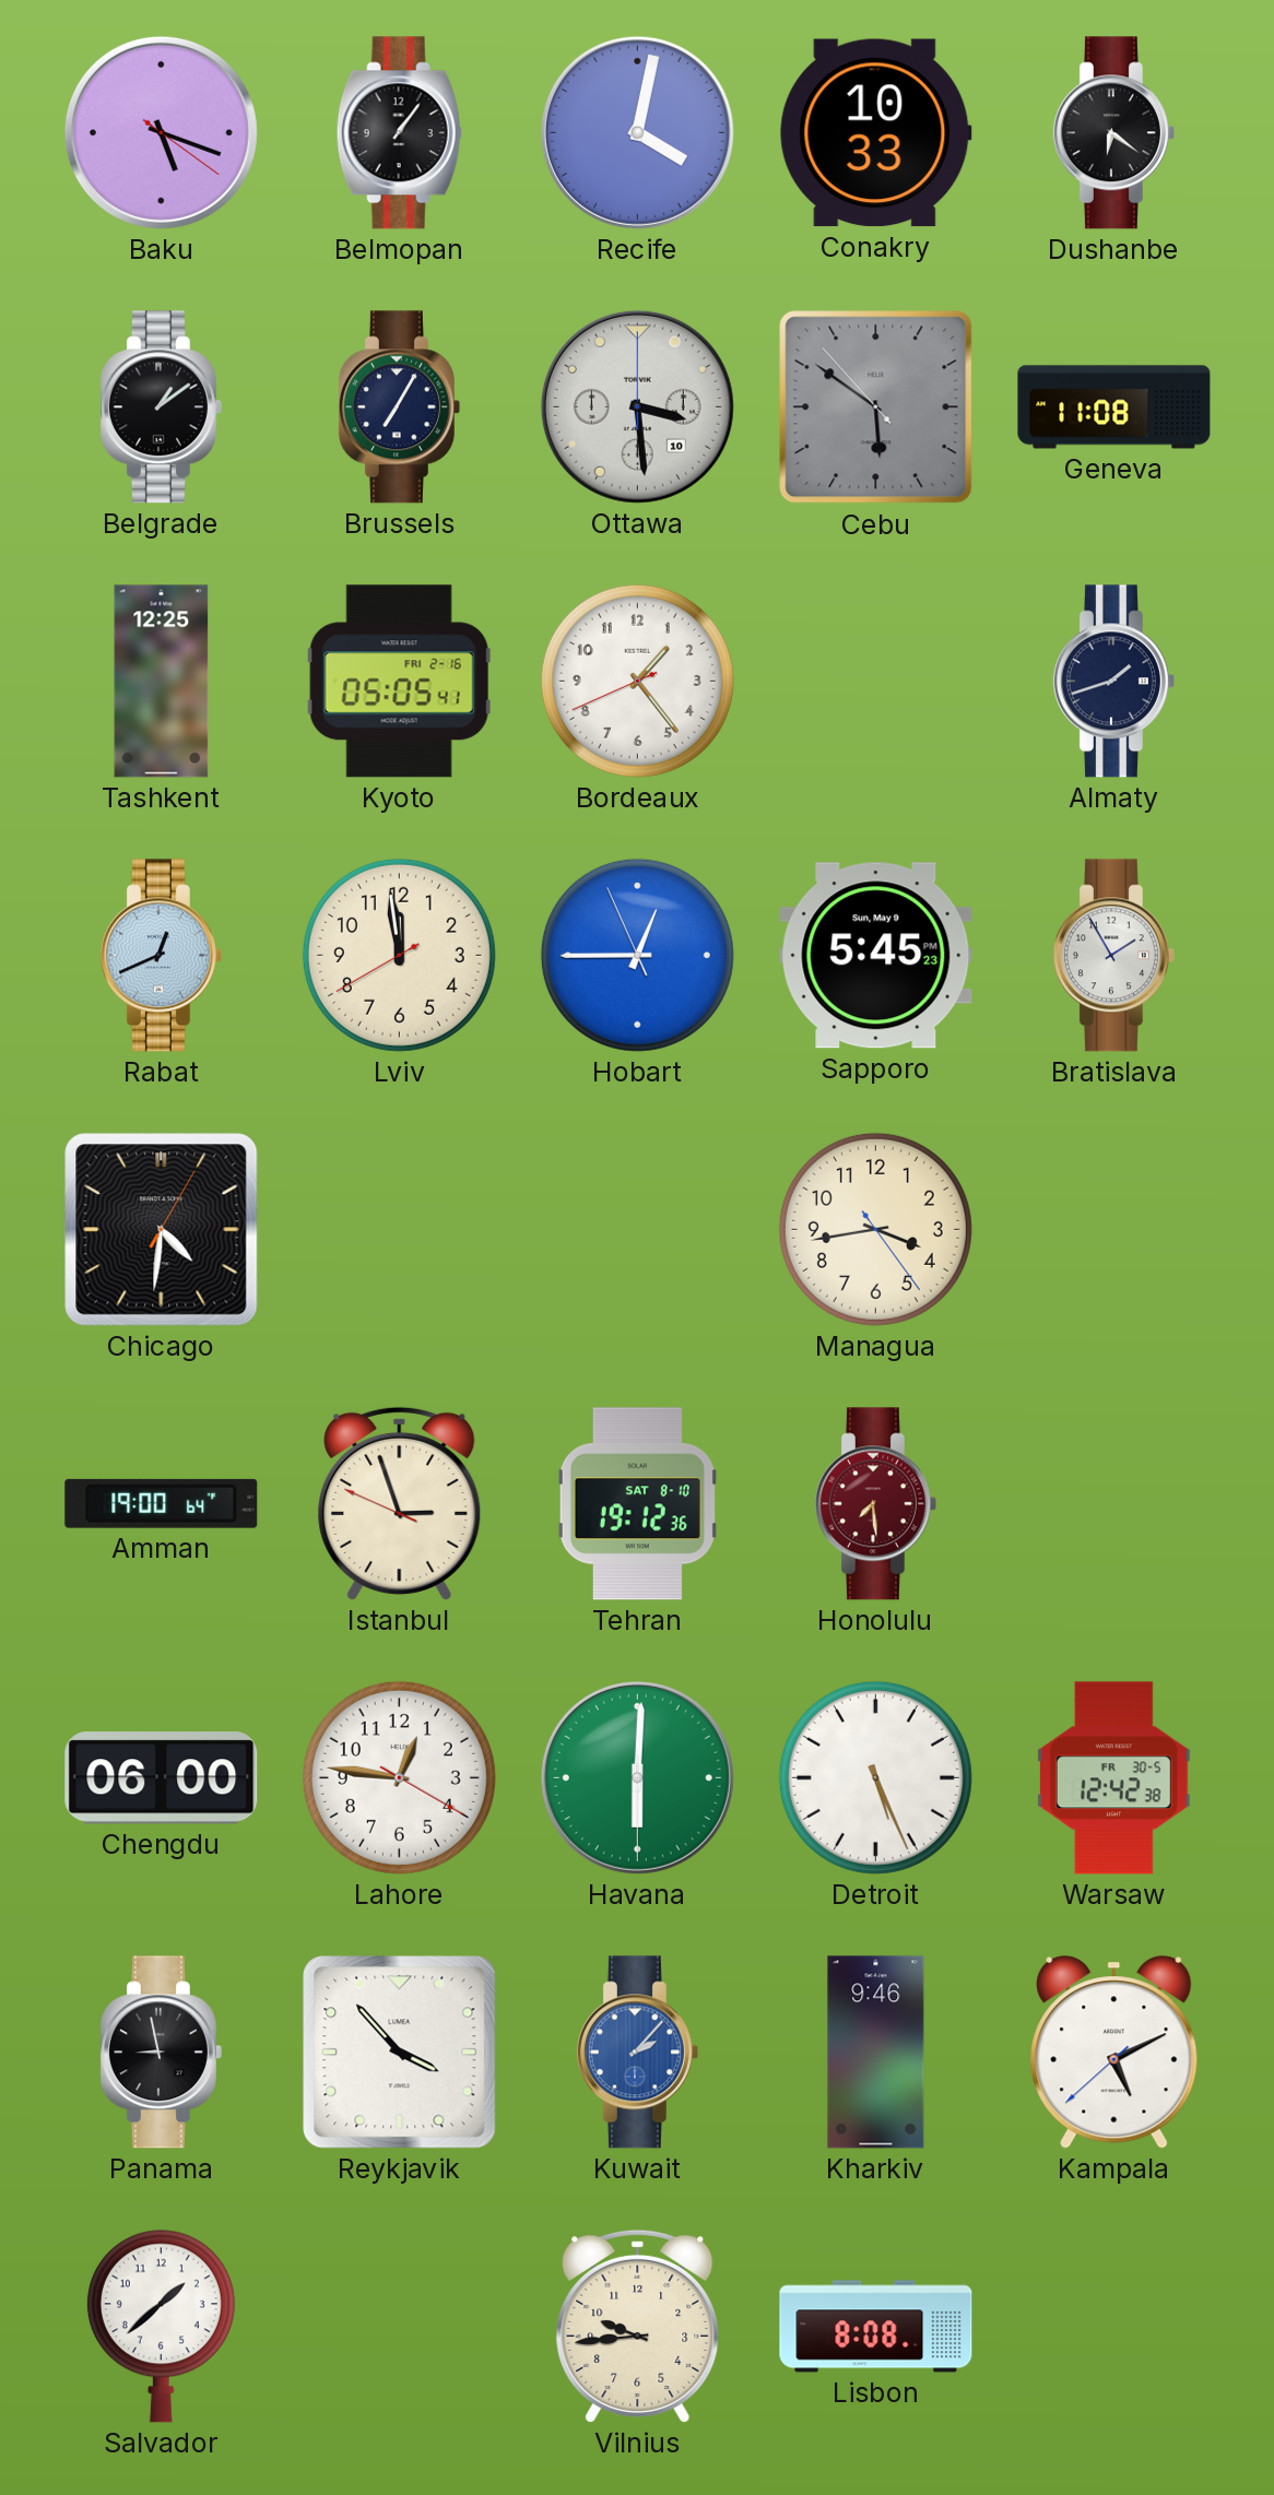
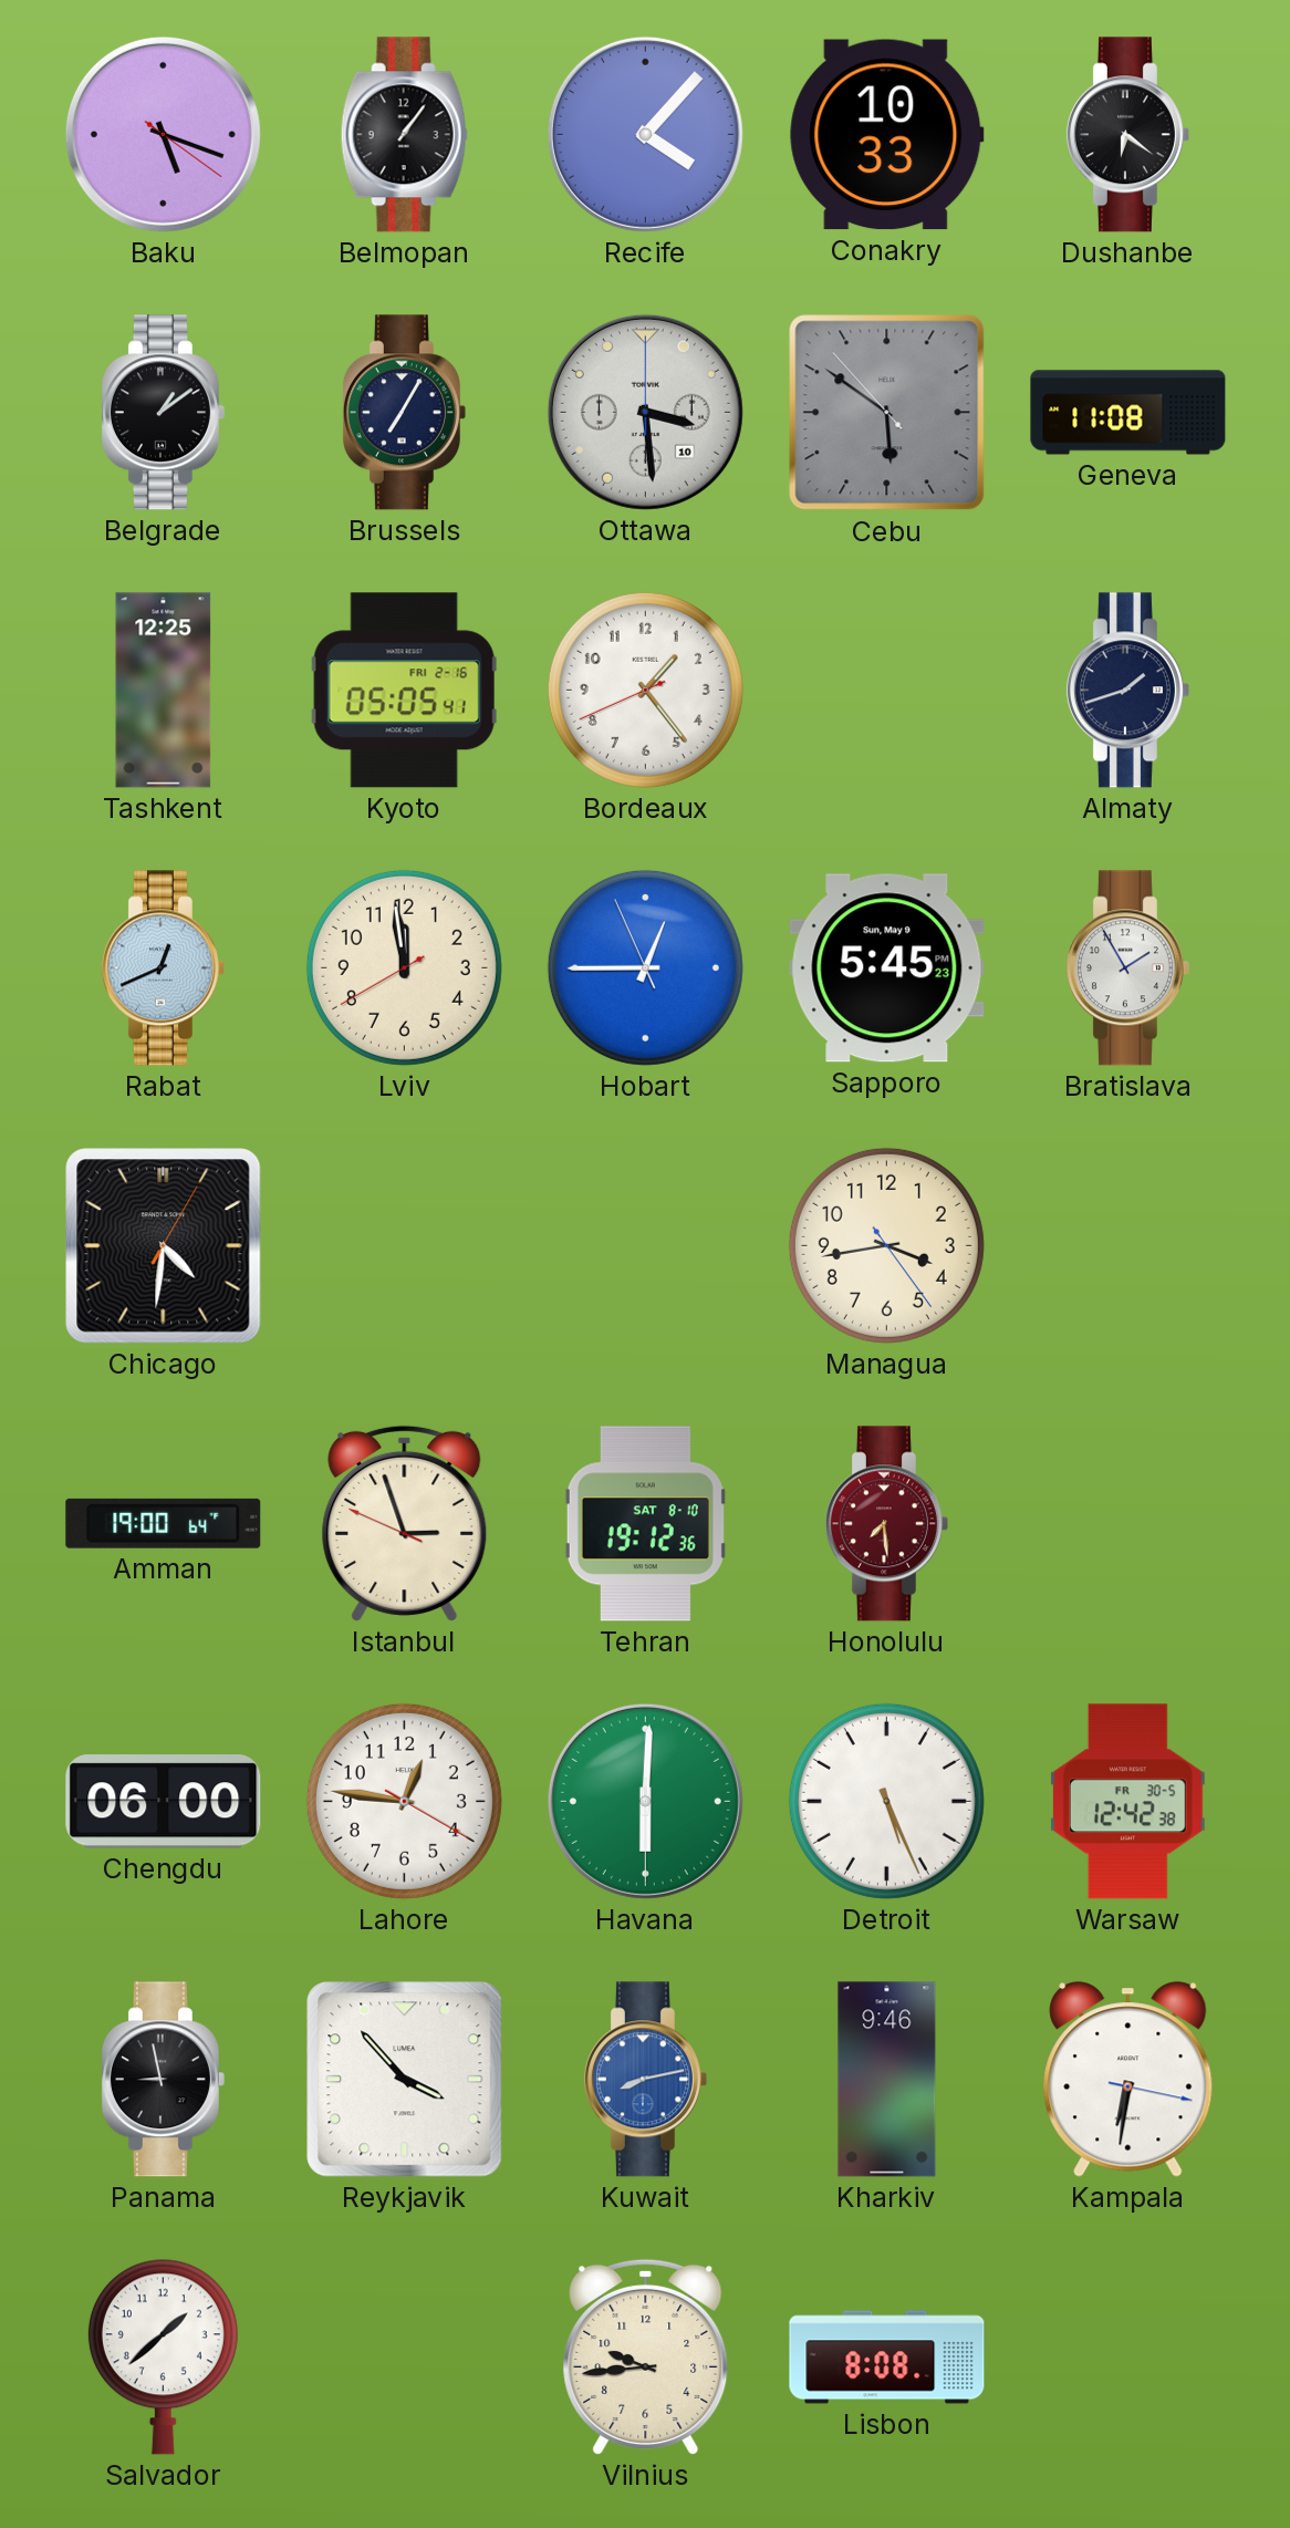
Recife: 4:02 -> 4:07
Kuwait: 2:07 -> 8:13
Kampala: 5:10 -> 6:31
